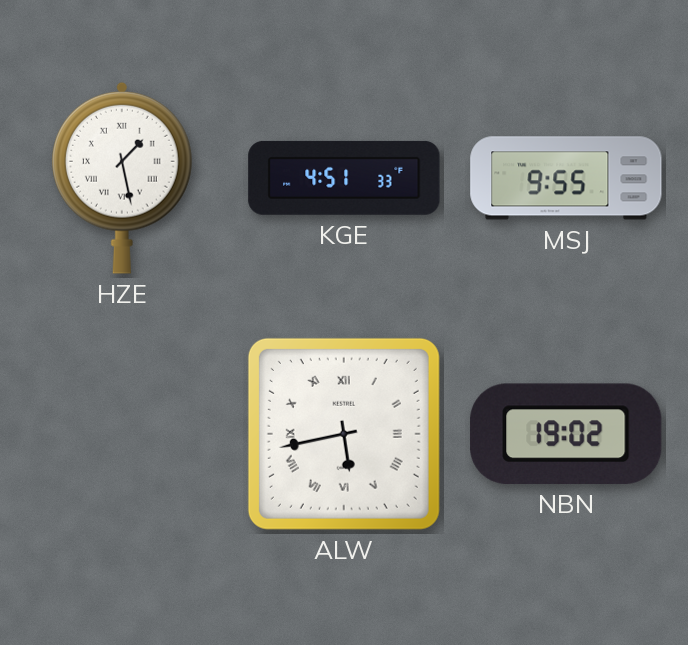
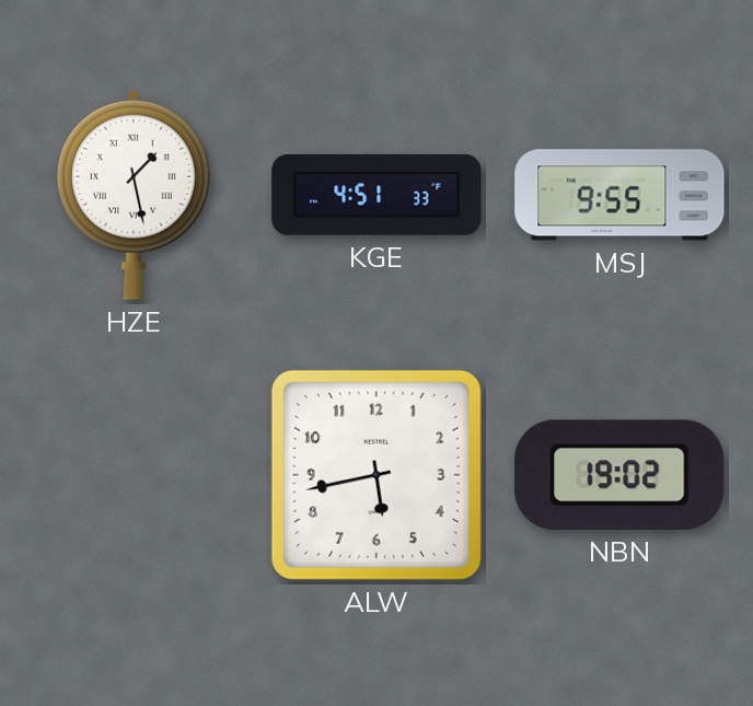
ALW numerals: Roman -> Arabic
